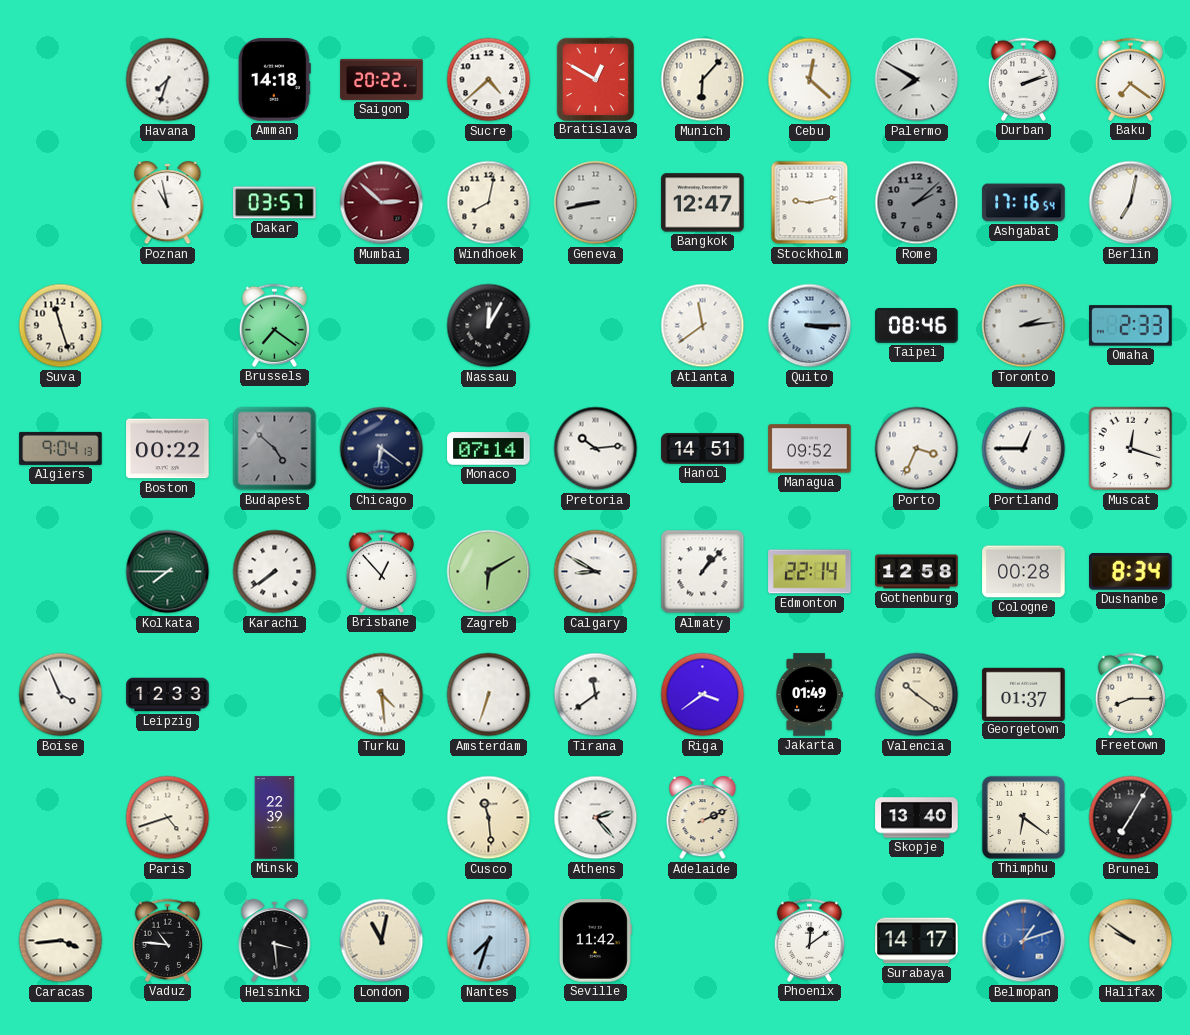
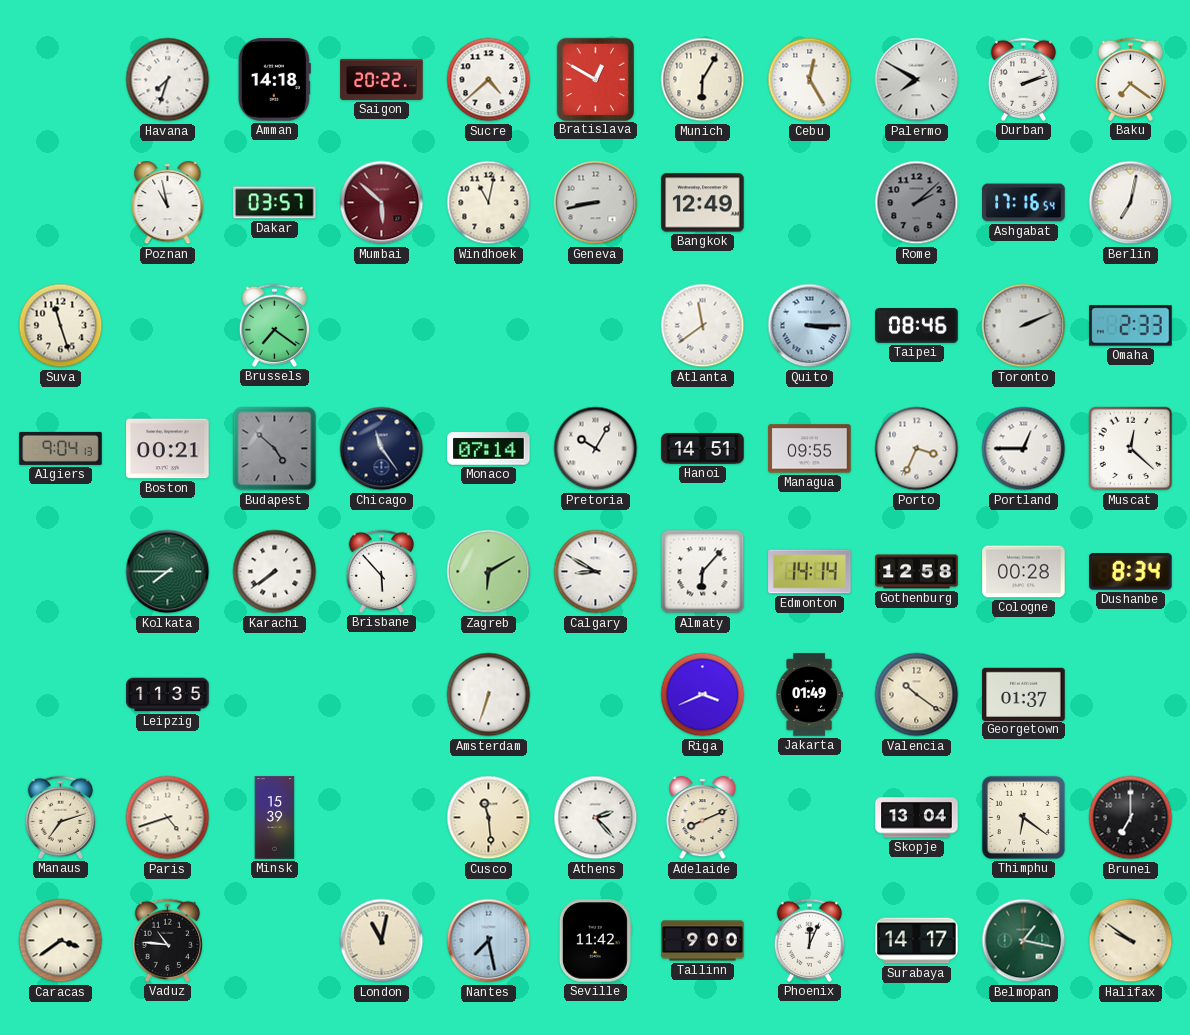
Munich: 6:07 -> 6:05
Cebu: 12:22 -> 12:25
Mumbai: 2:52 -> 5:52
Windhoek: 8:02 -> 11:02
Bangkok: 12:47 -> 12:49
Stockholm: 9:13 -> none
Nassau: 12:05 -> none
Toronto: 2:14 -> 2:11
Boston: 00:22 -> 00:21
Chicago: 6:21 -> 11:24
Pretoria: 10:14 -> 10:05
Managua: 09:52 -> 09:55
Muscat: 12:18 -> 12:22
Brisbane: 12:53 -> 5:53
Almaty: 1:07 -> 6:07
Edmonton: 22:14 -> 14:14
Boise: 3:56 -> none
Leipzig: 12:33 -> 11:35
Turku: 4:29 -> none
Tirana: 11:39 -> none
Riga: 3:39 -> 3:41
Freetown: 8:15 -> none
Manaus: none -> 7:12
Minsk: 22:39 -> 15:39
Adelaide: 2:11 -> 8:11
Skopje: 13:40 -> 13:04
Brunei: 7:05 -> 7:00
Caracas: 3:44 -> 3:39
Helsinki: 3:29 -> none
Nantes: 7:33 -> 7:28
Tallinn: none -> 9:00
Phoenix: 12:09 -> 12:04
Belmopan: 1:12 -> 1:17
Belmopan dial: blue -> green
